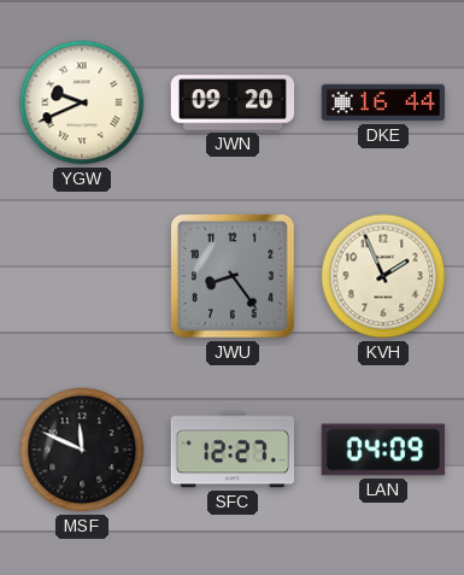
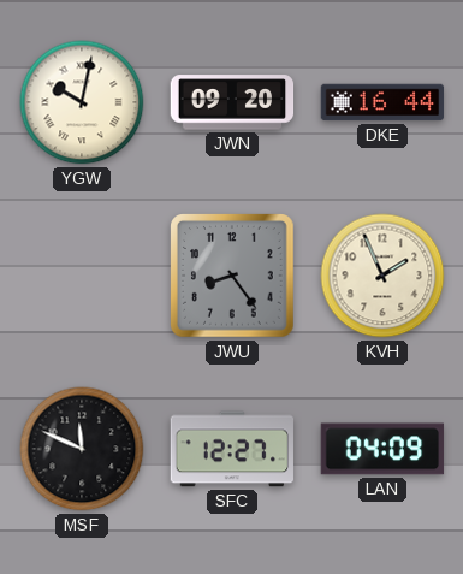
YGW: 9:41 -> 10:02
